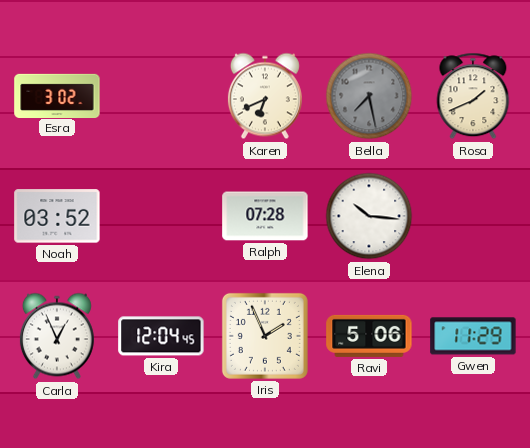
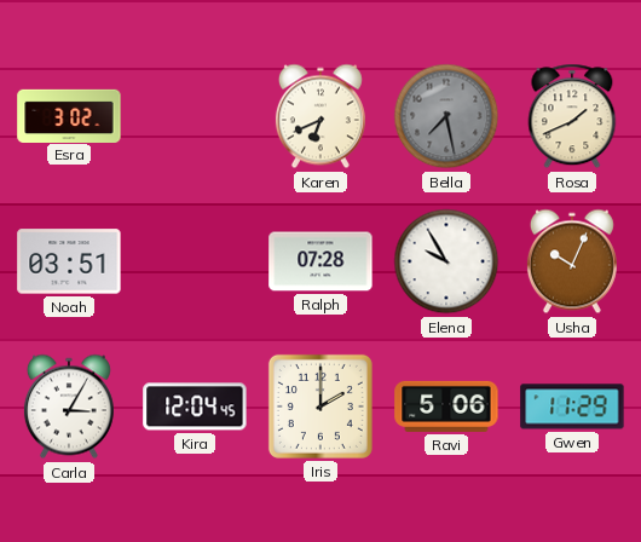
Noah: 03:52 -> 03:51
Elena: 10:16 -> 9:55
Usha: none -> 10:04
Carla: 12:56 -> 3:05
Iris: 1:56 -> 2:00
